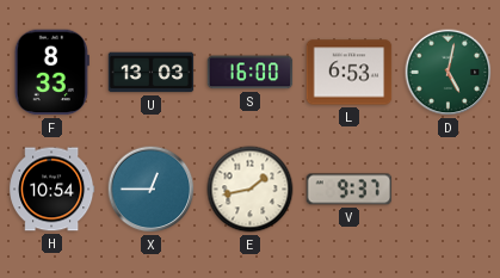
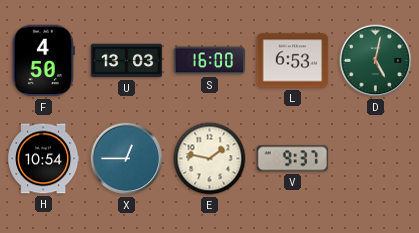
F: 8:33 -> 4:50
E: 1:43 -> 1:47
